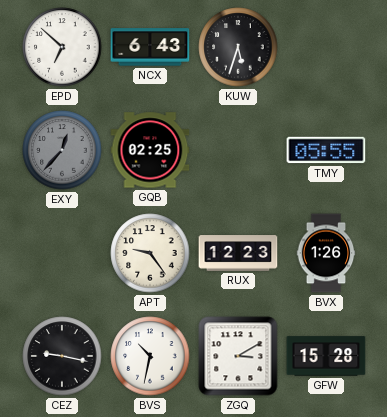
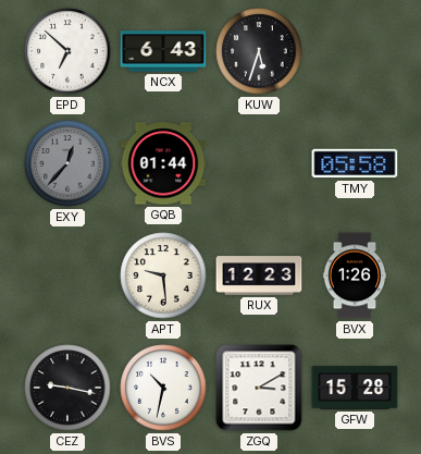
GQB: 02:25 -> 01:44
TMY: 05:55 -> 05:58
APT: 9:24 -> 9:29
